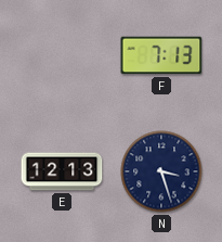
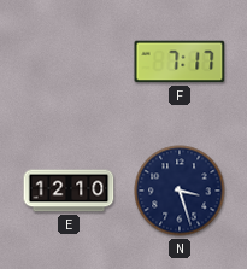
F: 7:13 -> 7:17
E: 12:13 -> 12:10
